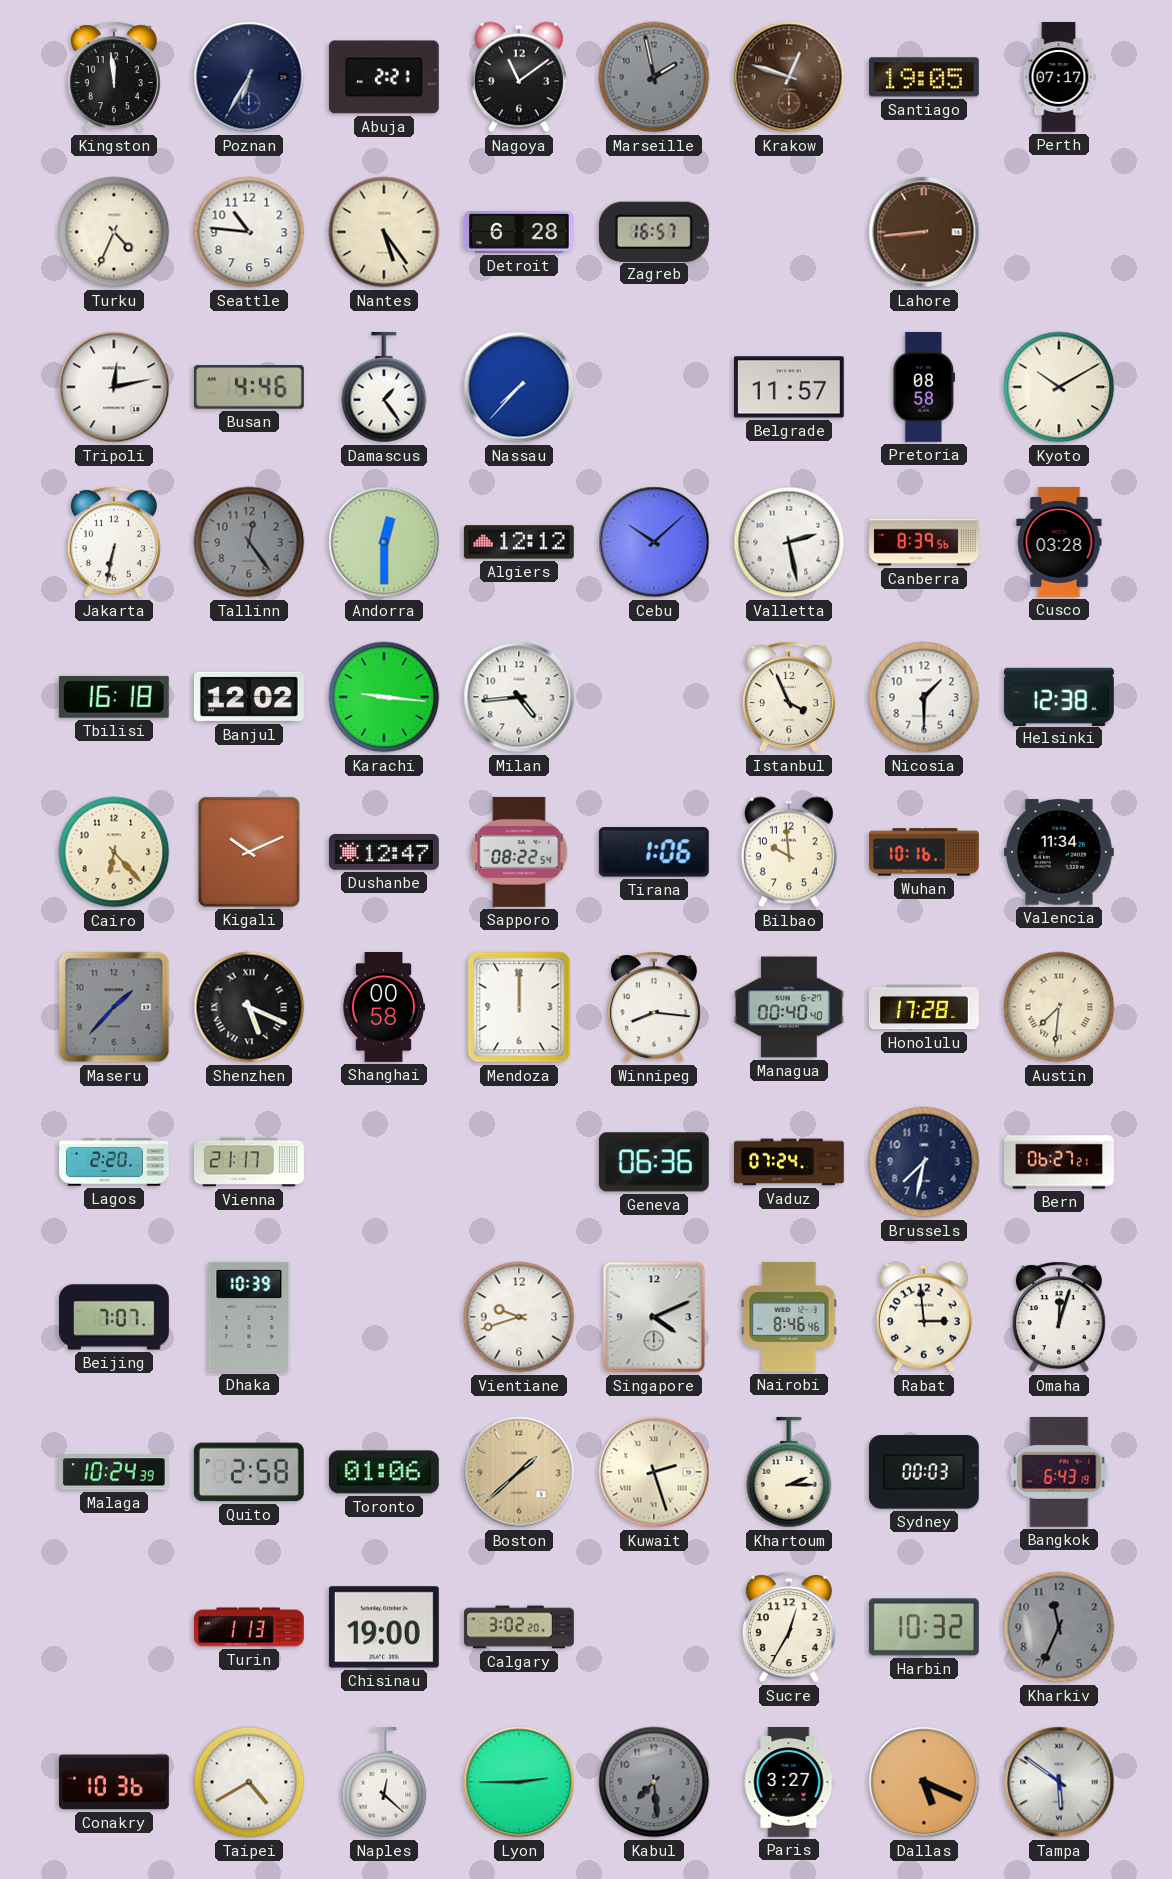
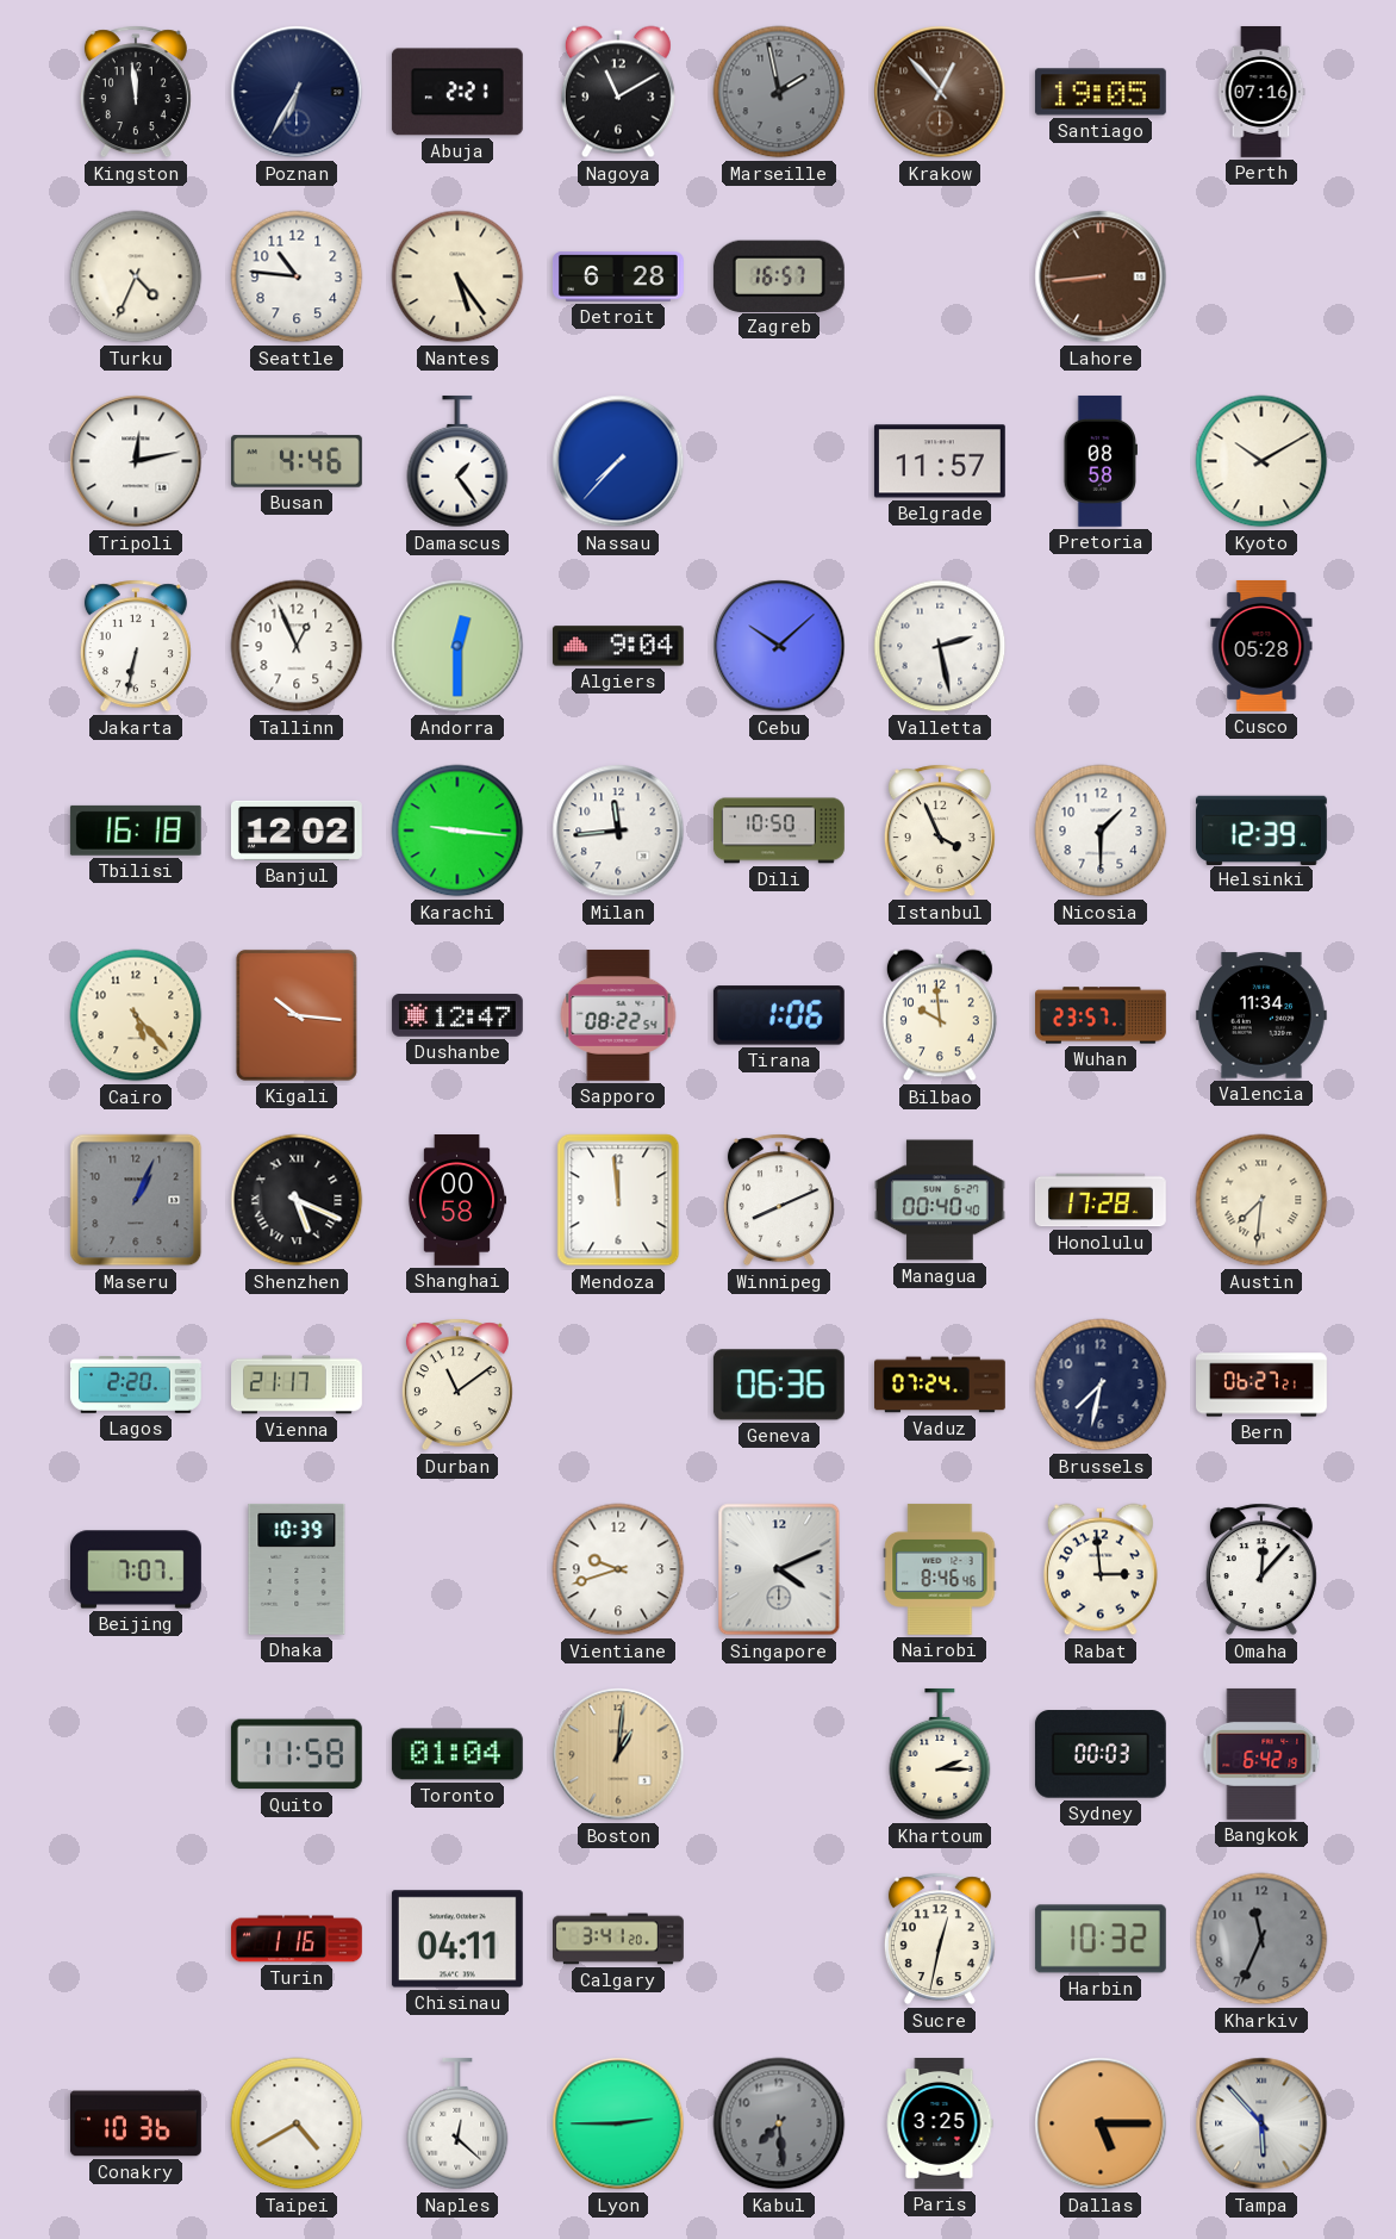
Nagoya: 11:09 -> 11:10
Krakow: 12:48 -> 12:53
Perth: 07:17 -> 07:16
Tallinn: 12:24 -> 12:56
Tallinn dial: grey -> white
Algiers: 12:12 -> 9:04
Canberra: 8:39 -> none
Cusco: 03:28 -> 05:28
Milan: 4:44 -> 11:44
Dili: none -> 10:50
Helsinki: 12:38 -> 12:39
Cairo: 6:23 -> 5:23
Kigali: 10:11 -> 10:16
Wuhan: 10:16 -> 23:57
Maseru: 1:37 -> 1:04
Mendoza: 12:00 -> 11:59
Winnipeg: 8:16 -> 8:11
Durban: none -> 11:09
Omaha: 12:03 -> 12:07
Malaga: 10:24 -> none
Quito: 2:58 -> 11:58
Toronto: 01:06 -> 01:04
Boston: 1:38 -> 1:01
Kuwait: 2:27 -> none
Bangkok: 6:43 -> 6:42
Turin: 1:13 -> 1:16
Chisinau: 19:00 -> 04:11
Calgary: 3:02 -> 3:41
Sucre: 12:35 -> 12:32
Paris: 3:27 -> 3:25
Dallas: 5:19 -> 5:15
Tampa: 5:51 -> 5:53
